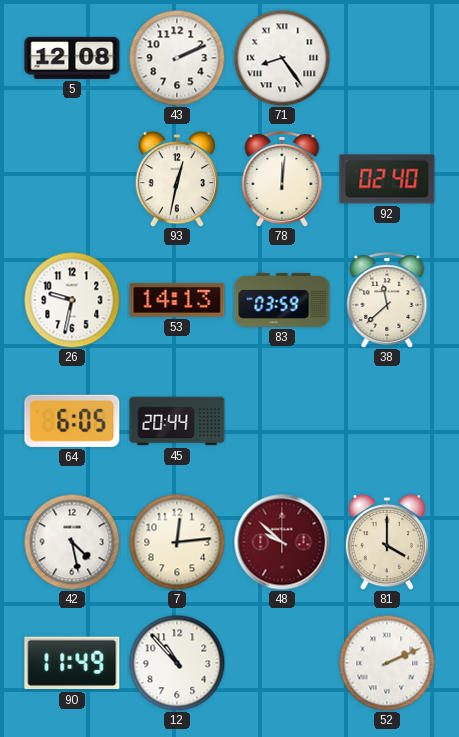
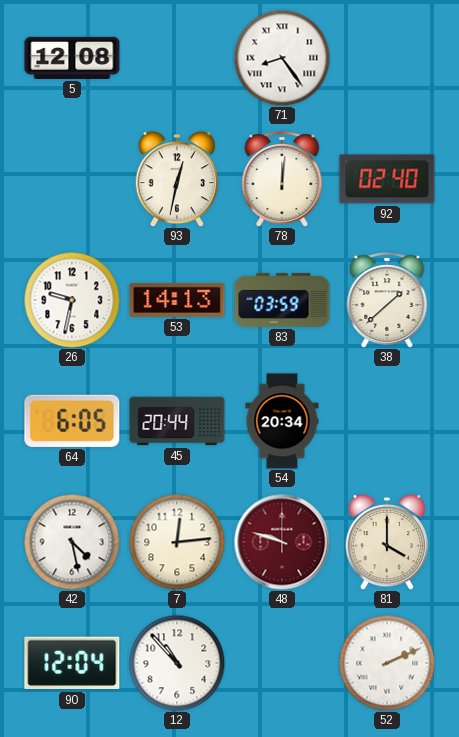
43: 2:11 -> none
38: 11:38 -> 1:38
54: none -> 20:34
48: 9:52 -> 9:48
90: 11:49 -> 12:04
